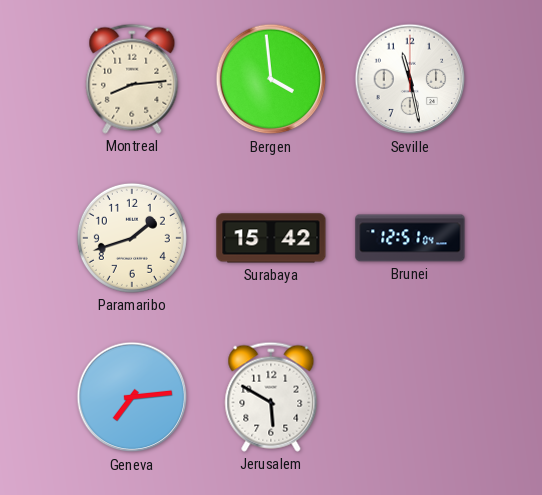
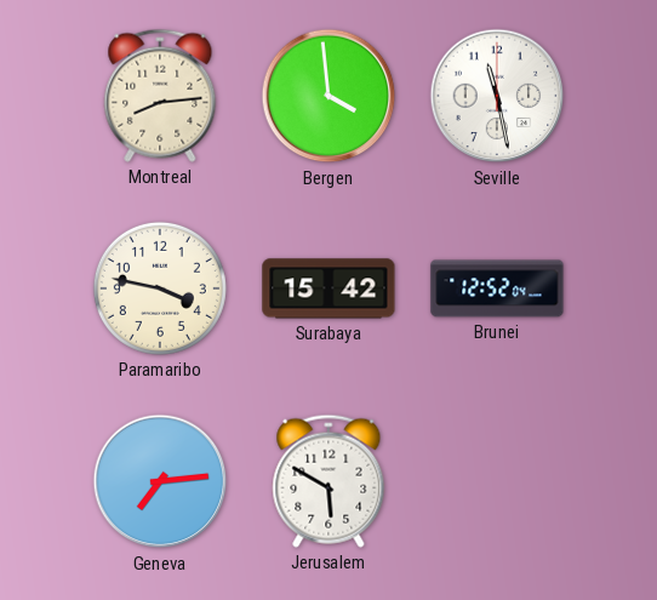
Paramaribo: 1:42 -> 3:47
Brunei: 12:51 -> 12:52
